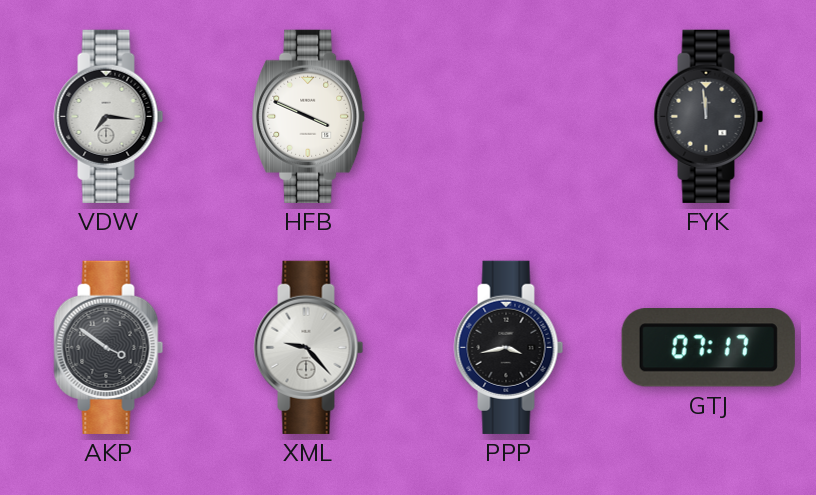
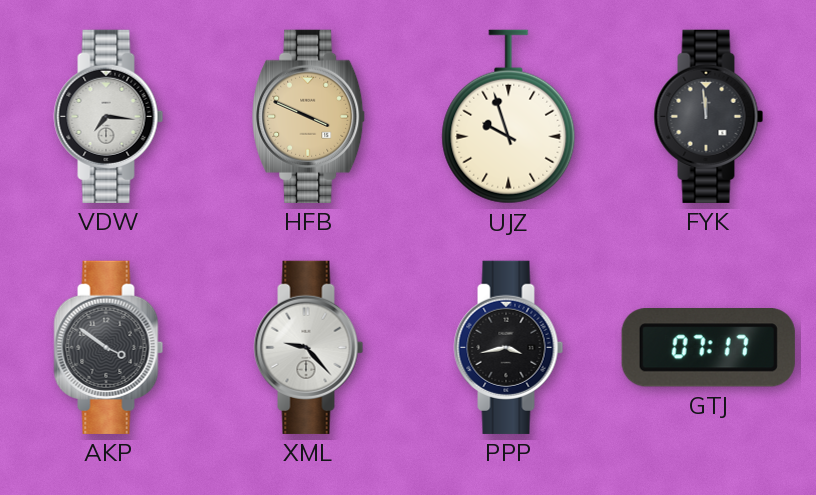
HFB dial: white -> champagne
UJZ: none -> 9:57
